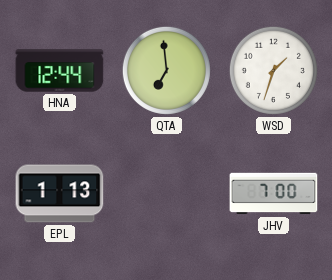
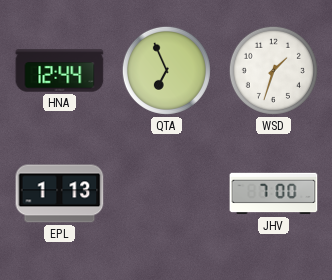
QTA: 6:59 -> 6:56
